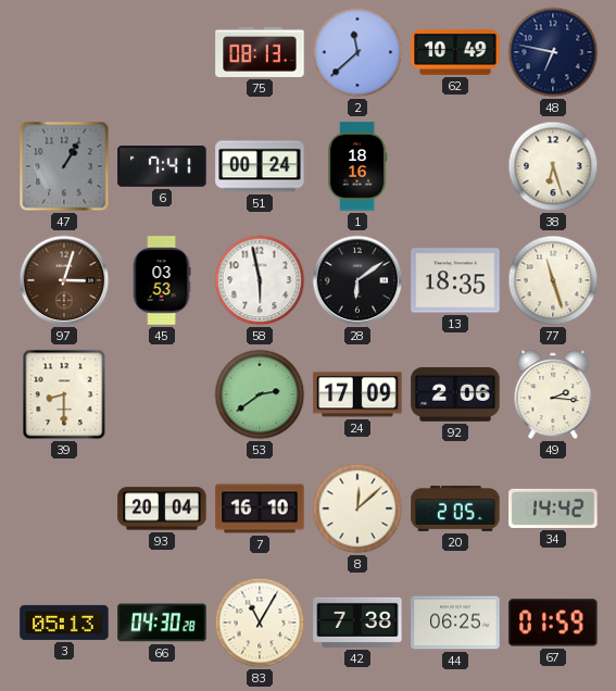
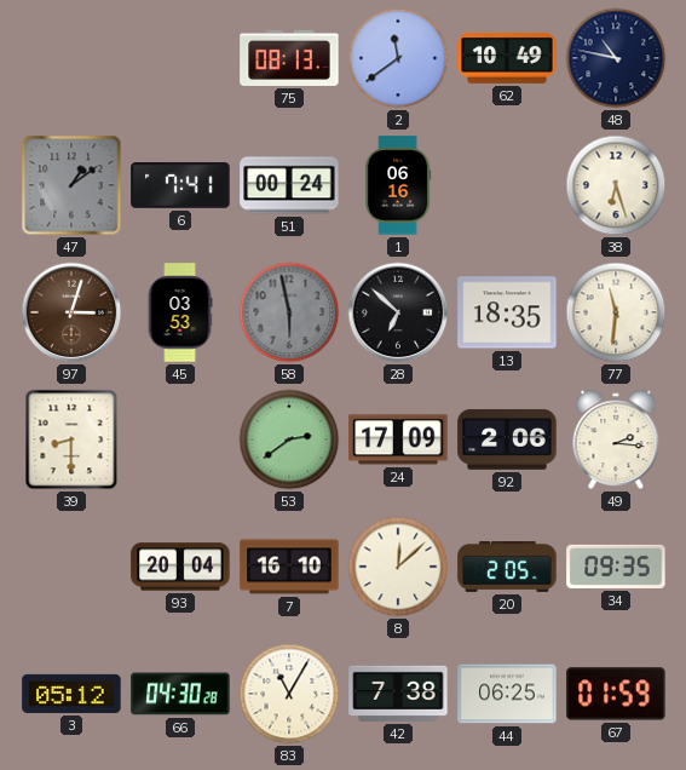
2: 11:38 -> 11:39
48: 6:47 -> 10:47
47: 1:05 -> 1:09
1: 18:16 -> 06:16
58 dial: white -> grey
28: 6:09 -> 6:52
77: 11:27 -> 11:31
34: 14:42 -> 09:35
3: 05:13 -> 05:12
